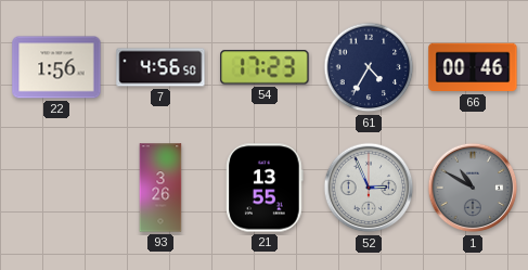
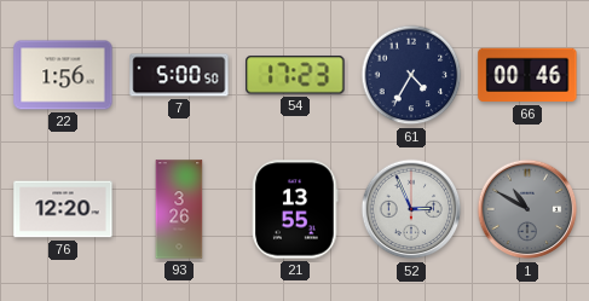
7: 4:56 -> 5:00
76: none -> 12:20
